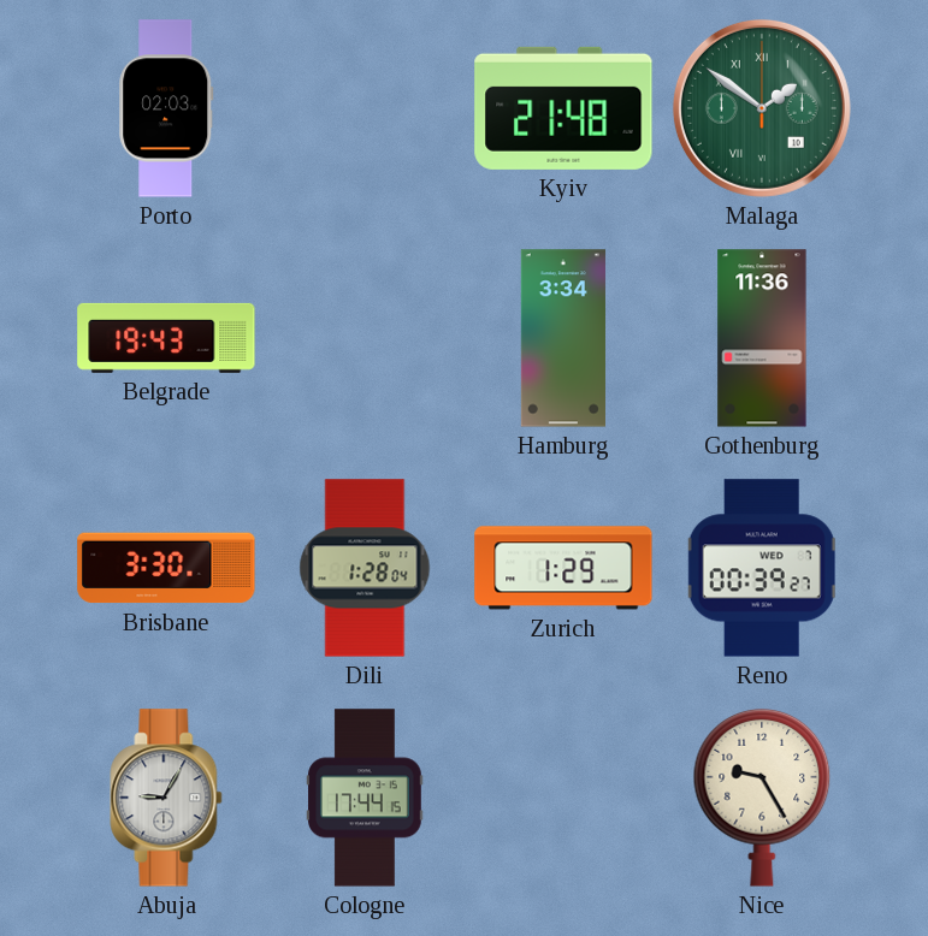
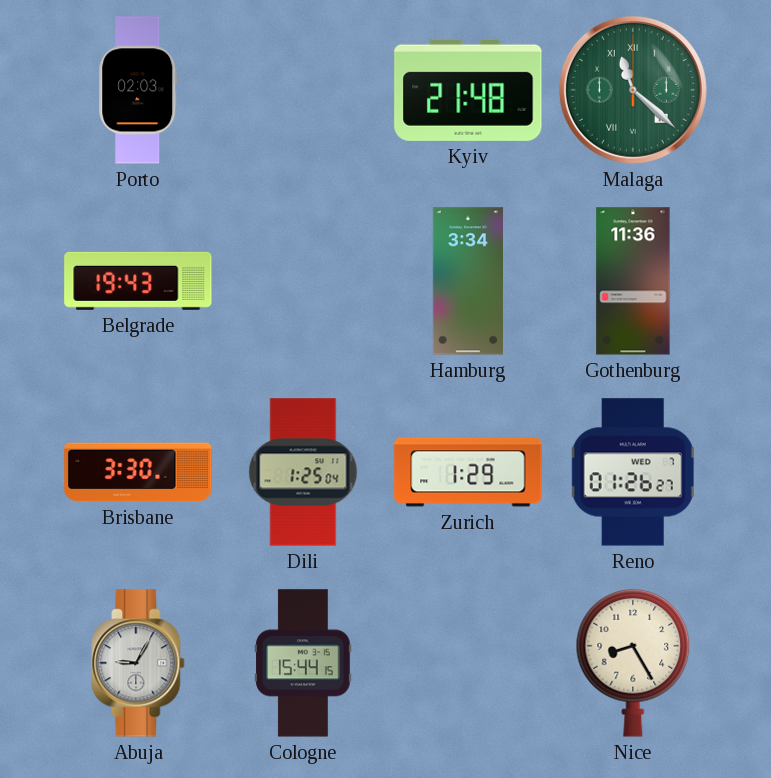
Malaga: 1:51 -> 11:22
Dili: 1:28 -> 1:25
Reno: 00:39 -> 01:26
Cologne: 17:44 -> 15:44
Nice: 9:25 -> 8:25
